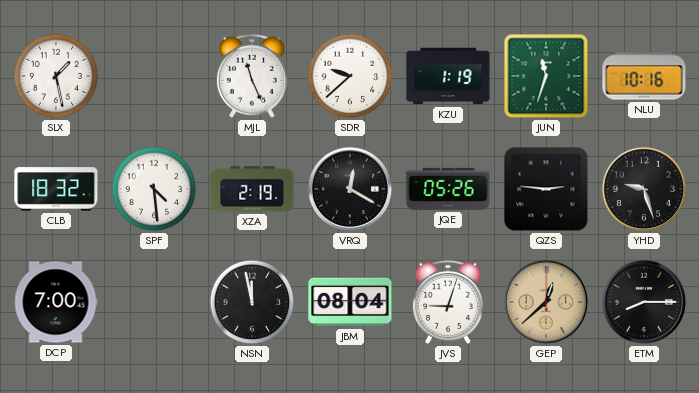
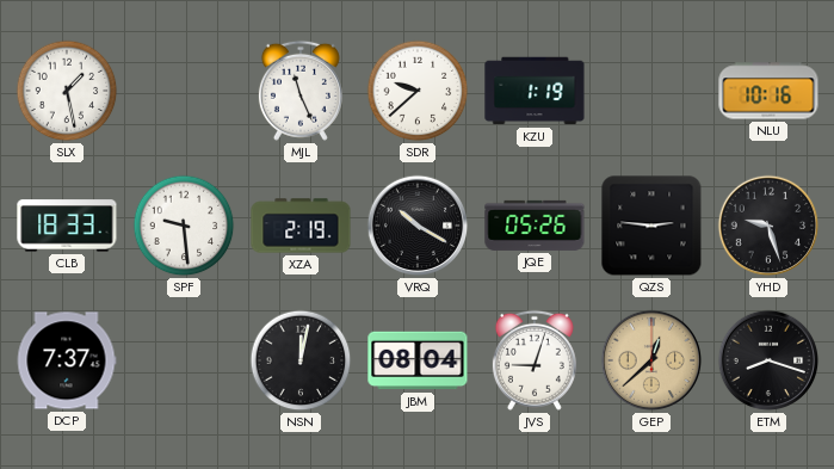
JUN: 11:33 -> none
CLB: 18:32 -> 18:33
SPF: 4:29 -> 9:29
VRQ: 12:20 -> 10:20
DCP: 7:00 -> 7:37
NSN: 11:58 -> 12:02
ETM: 8:15 -> 8:18
